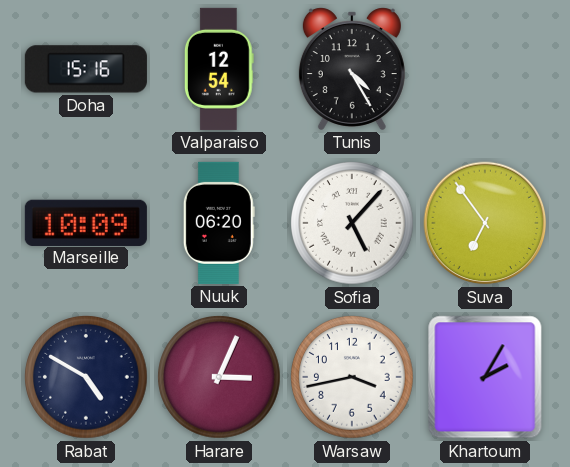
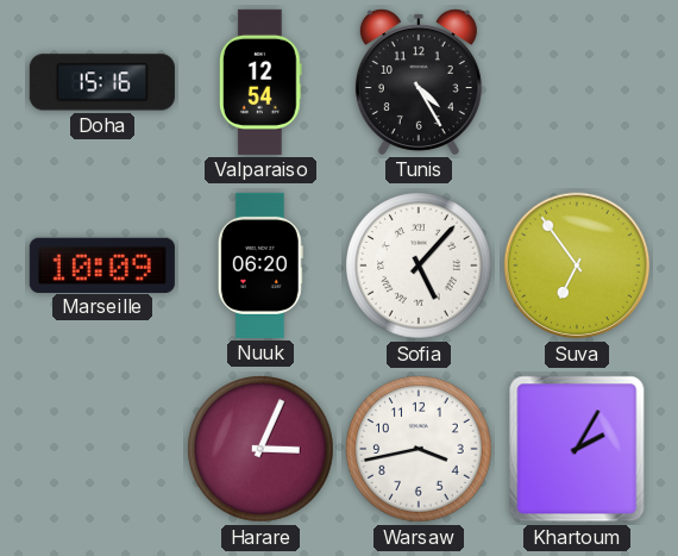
Rabat: 4:50 -> none
